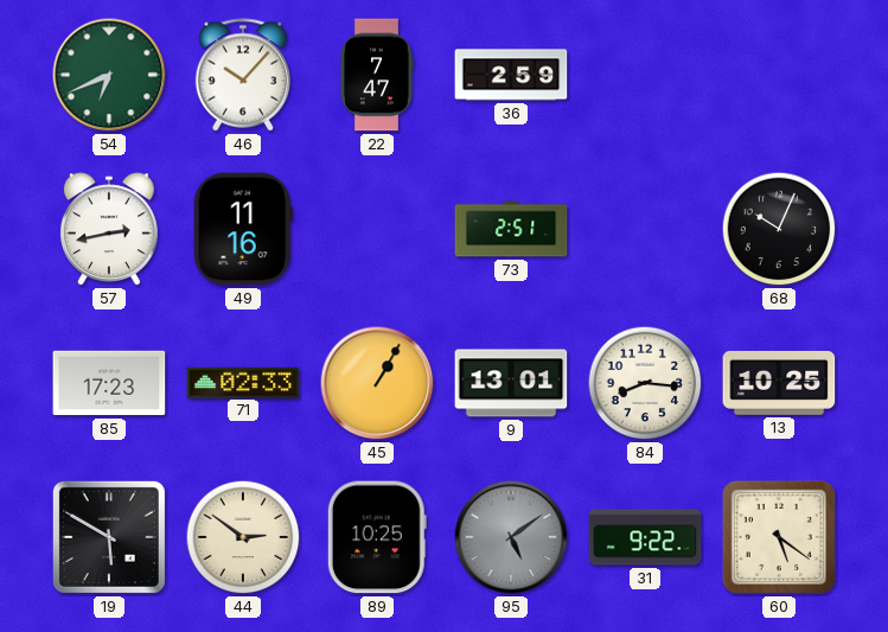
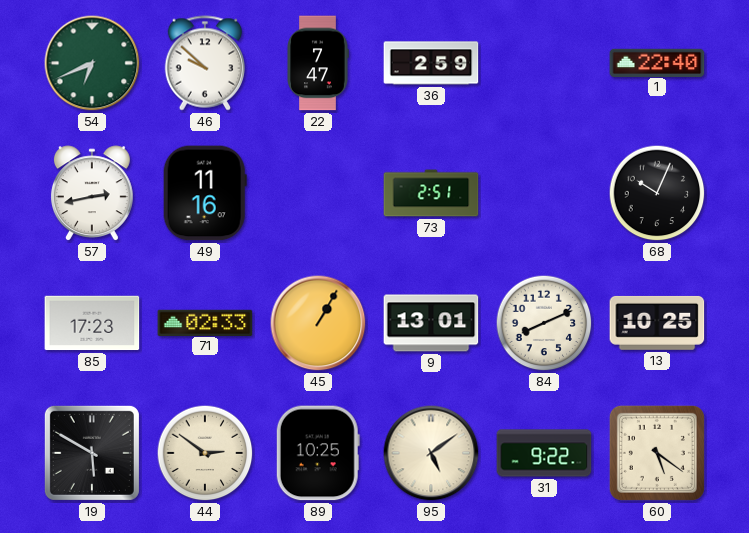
46: 10:07 -> 9:52
1: none -> 22:40
84: 8:16 -> 8:11
95 dial: grey -> cream
